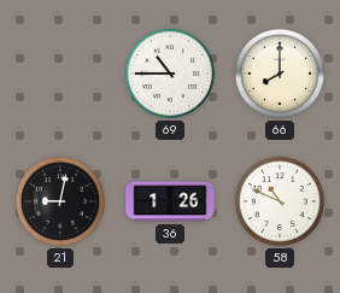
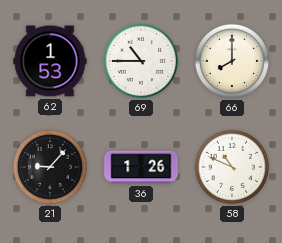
62: none -> 1:53
21: 9:02 -> 9:07
